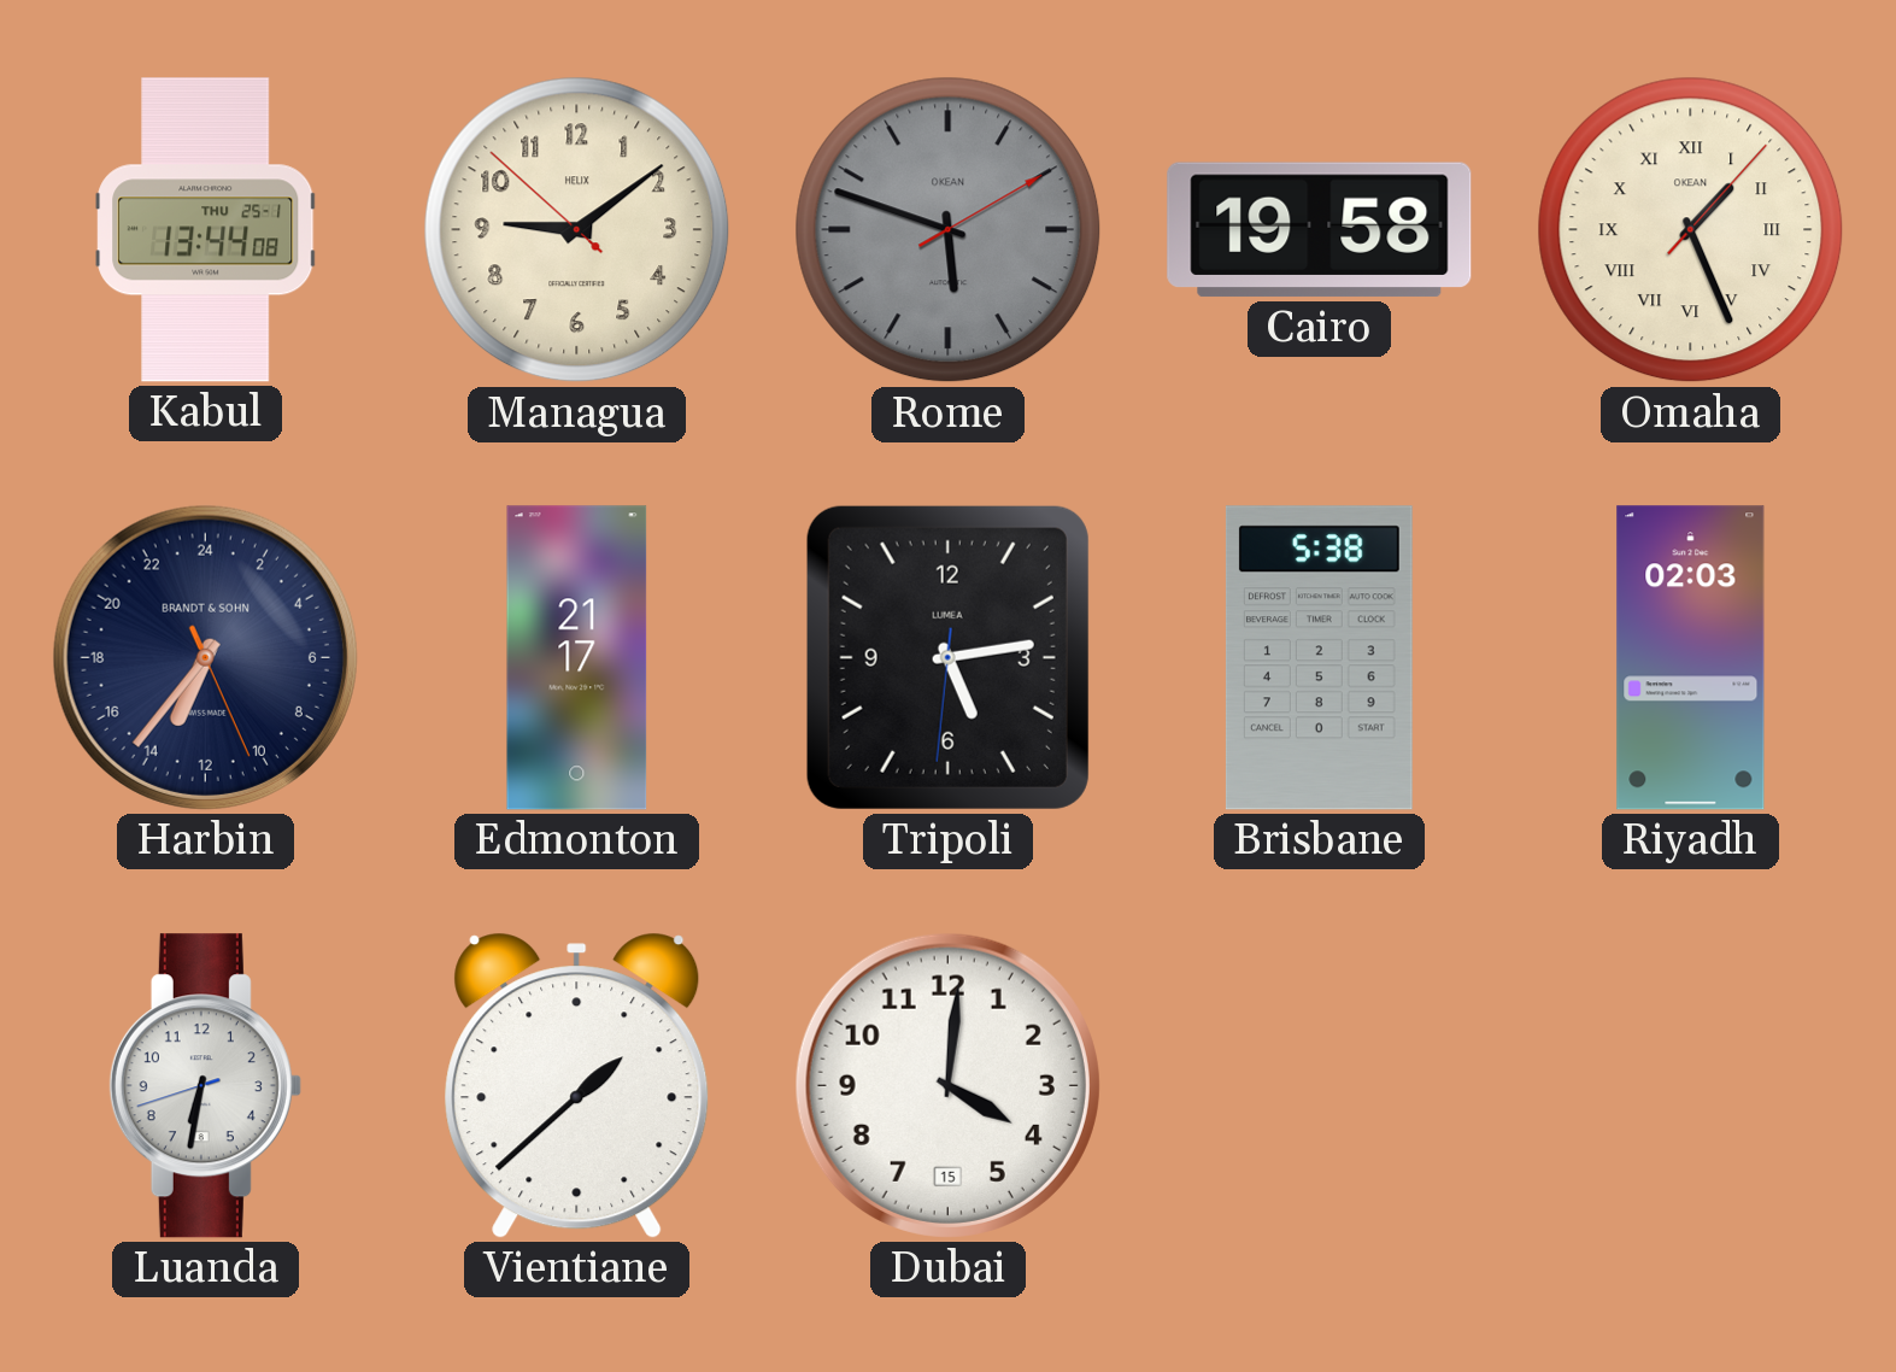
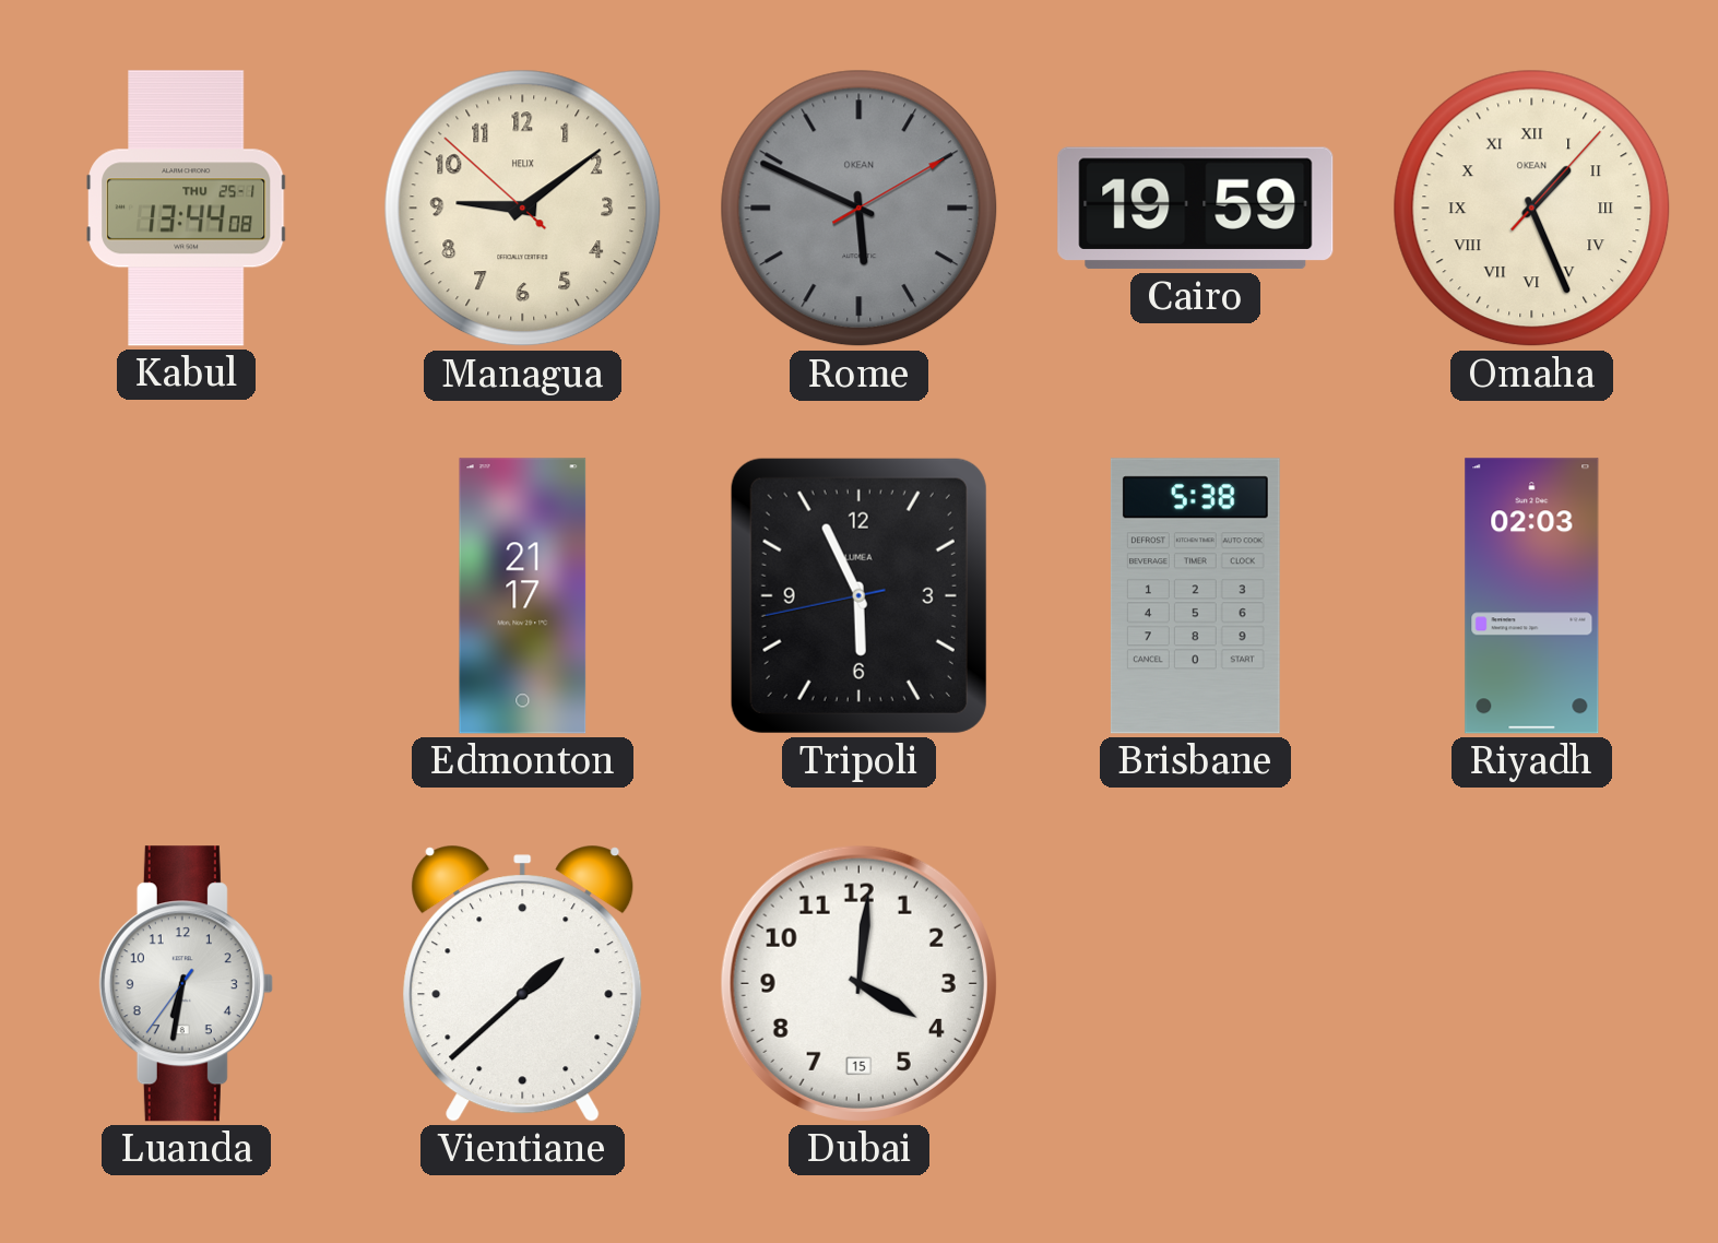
Rome: 5:48 -> 5:49
Cairo: 19:58 -> 19:59
Harbin: 13:36 -> none
Tripoli: 5:13 -> 5:55
Luanda: 6:31:42 -> 6:31:36
